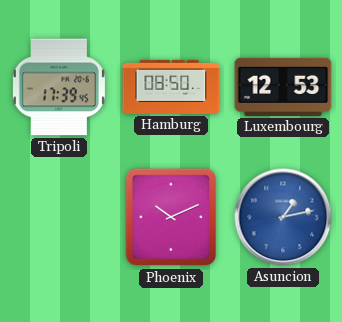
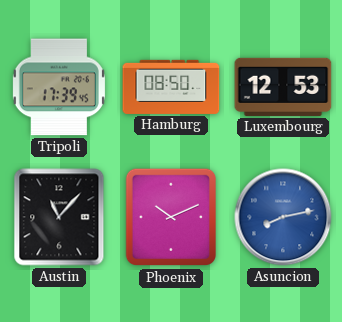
Austin: none -> 11:07
Asuncion: 1:13 -> 8:13
